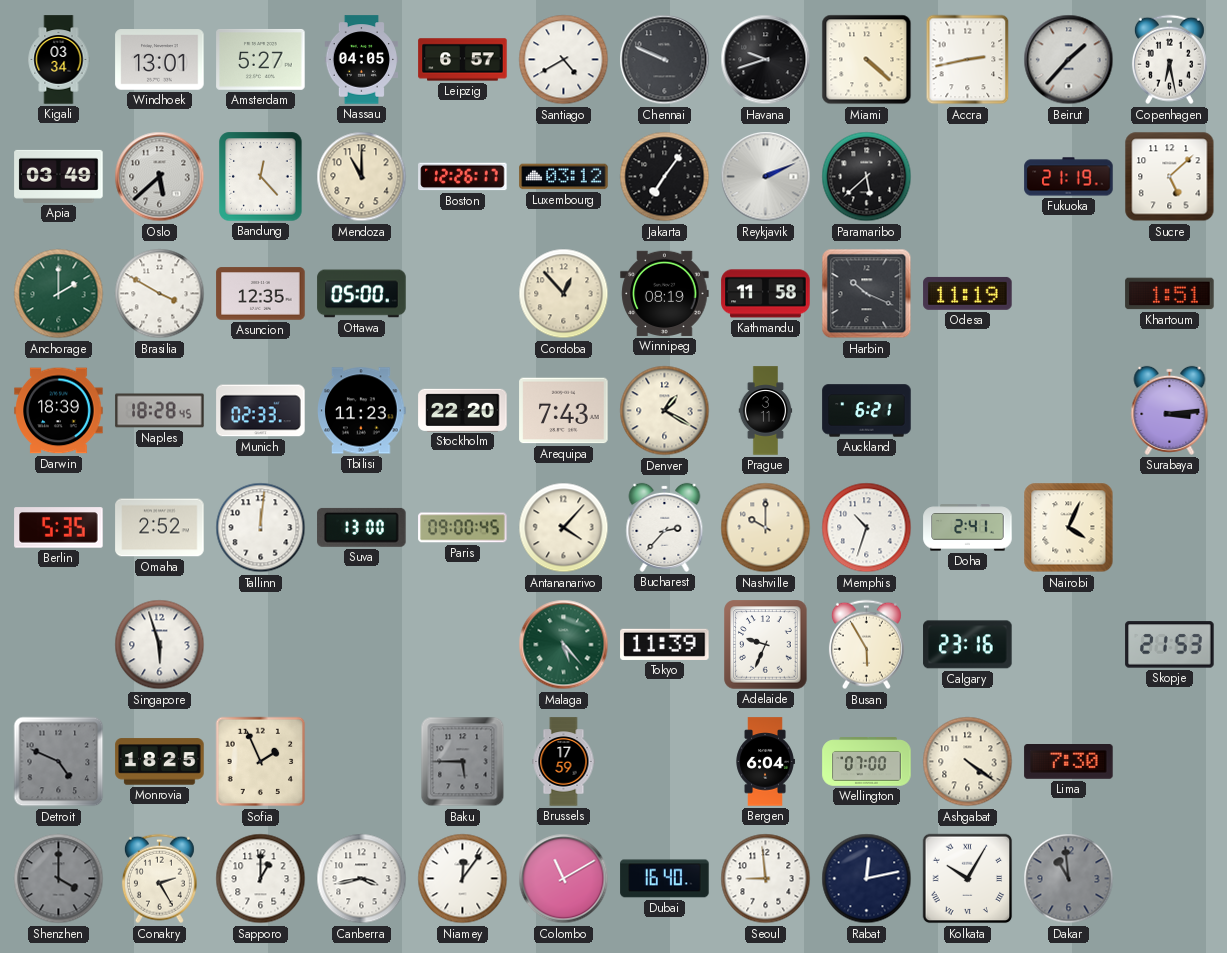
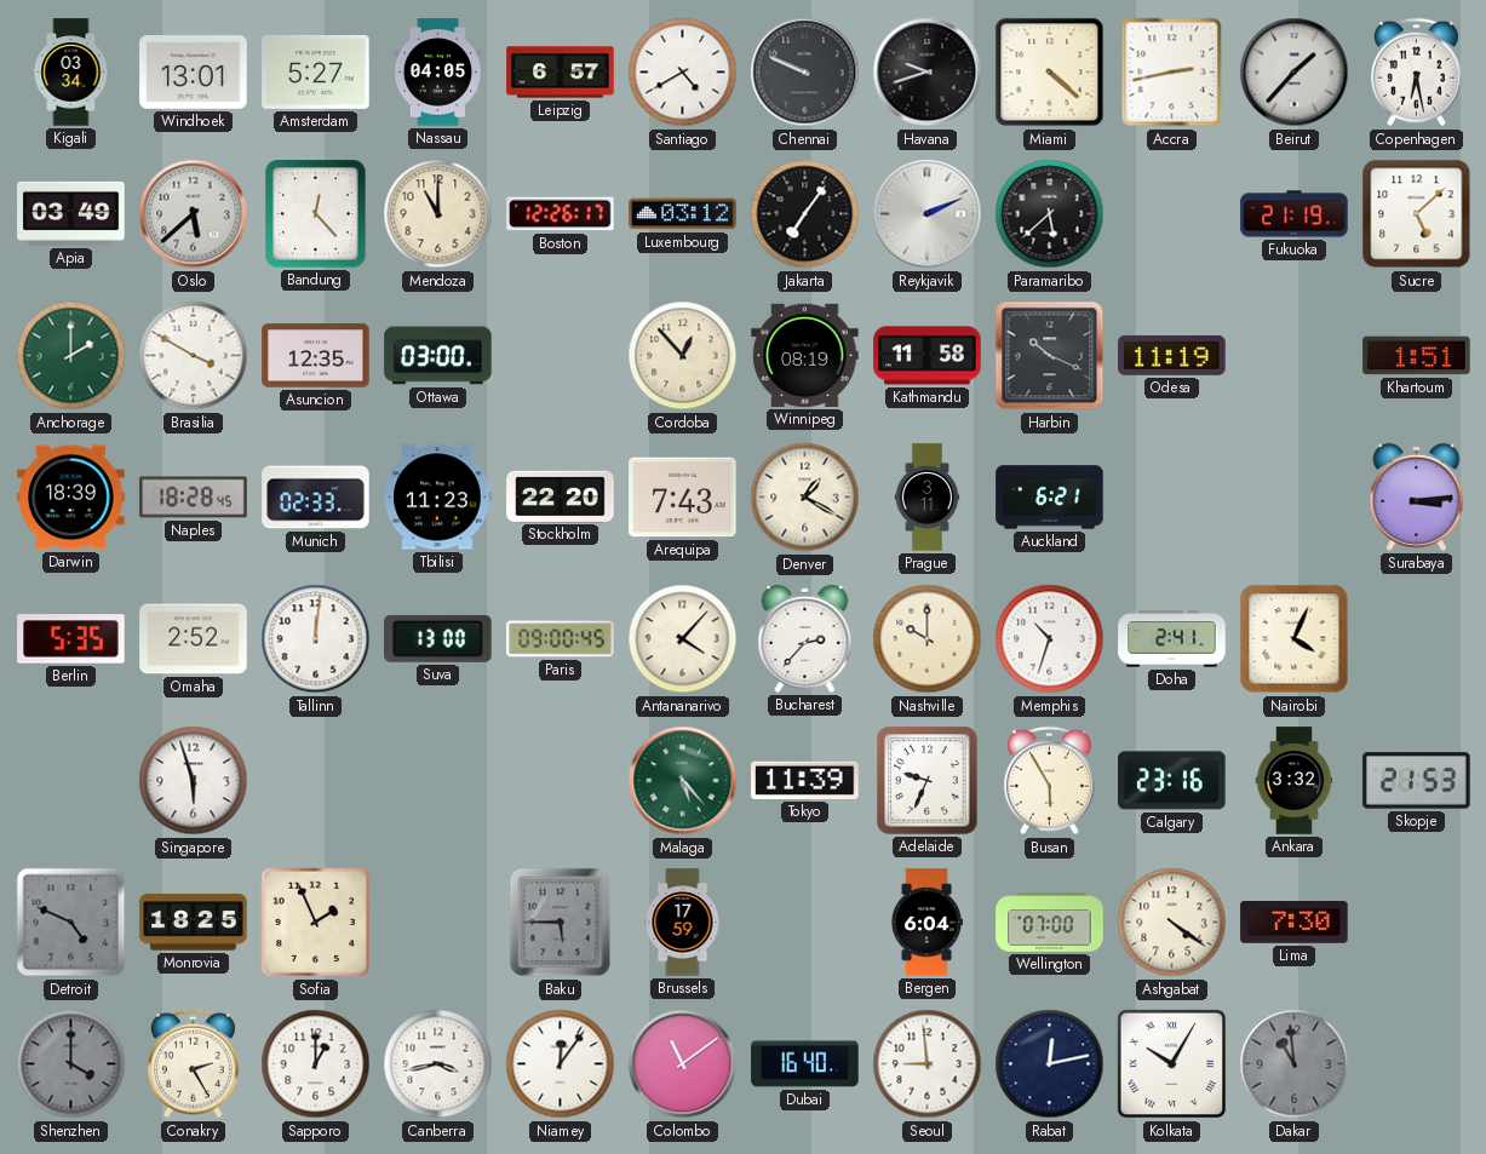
Ottawa: 05:00 -> 03:00
Ankara: none -> 3:32
Colombo: 11:10 -> 11:09
